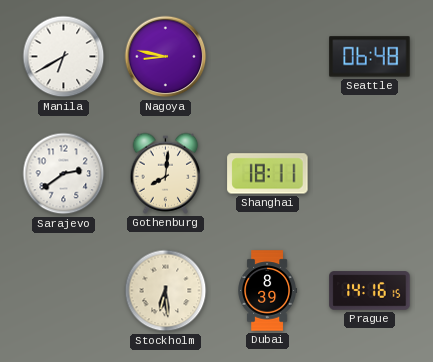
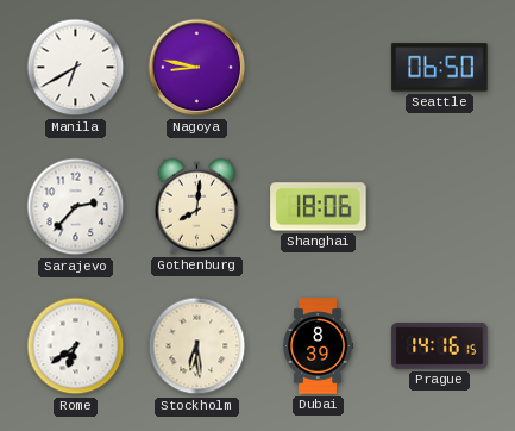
Seattle: 06:48 -> 06:50
Sarajevo: 2:39 -> 2:37
Shanghai: 18:11 -> 18:06
Rome: none -> 6:39
